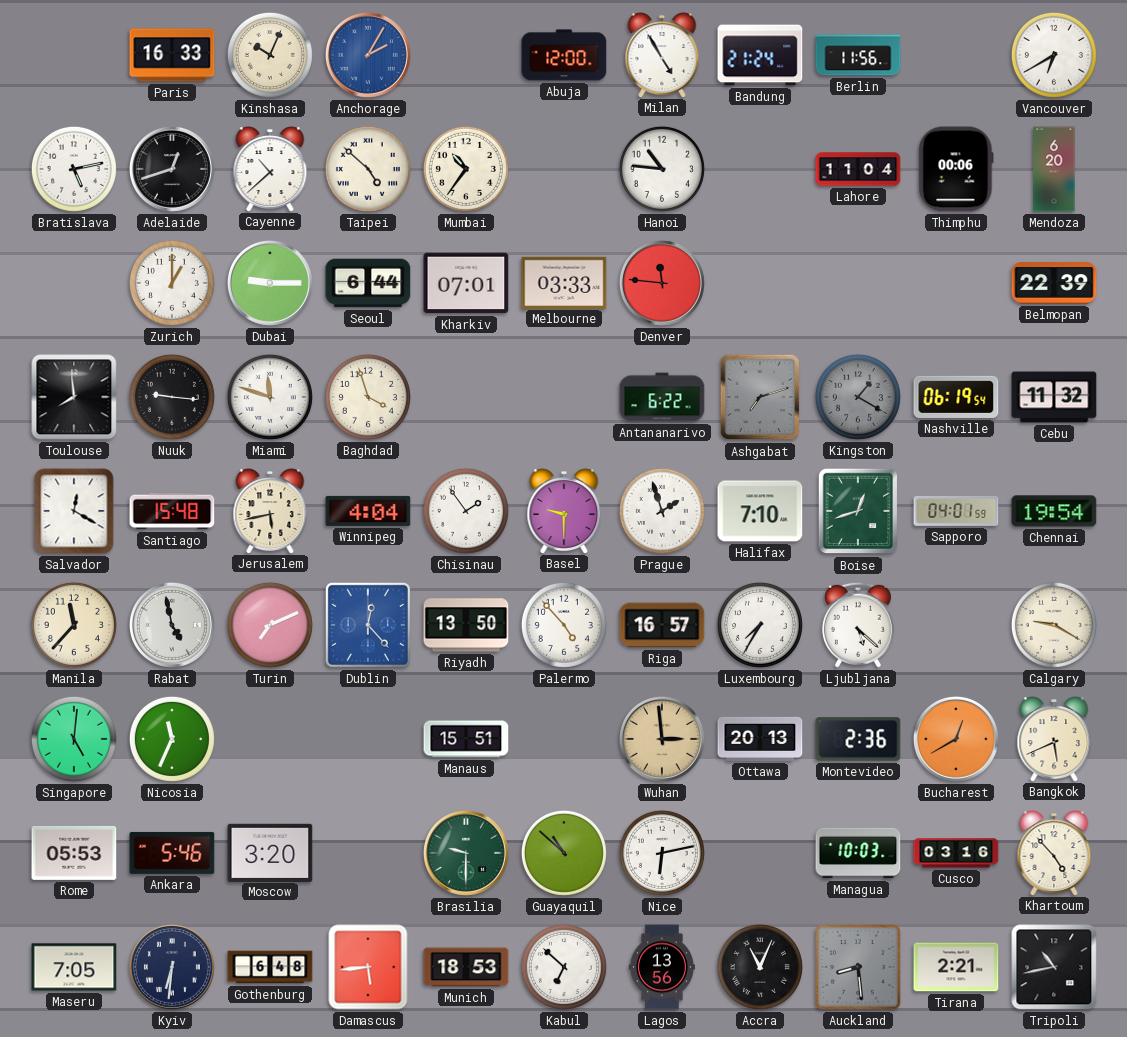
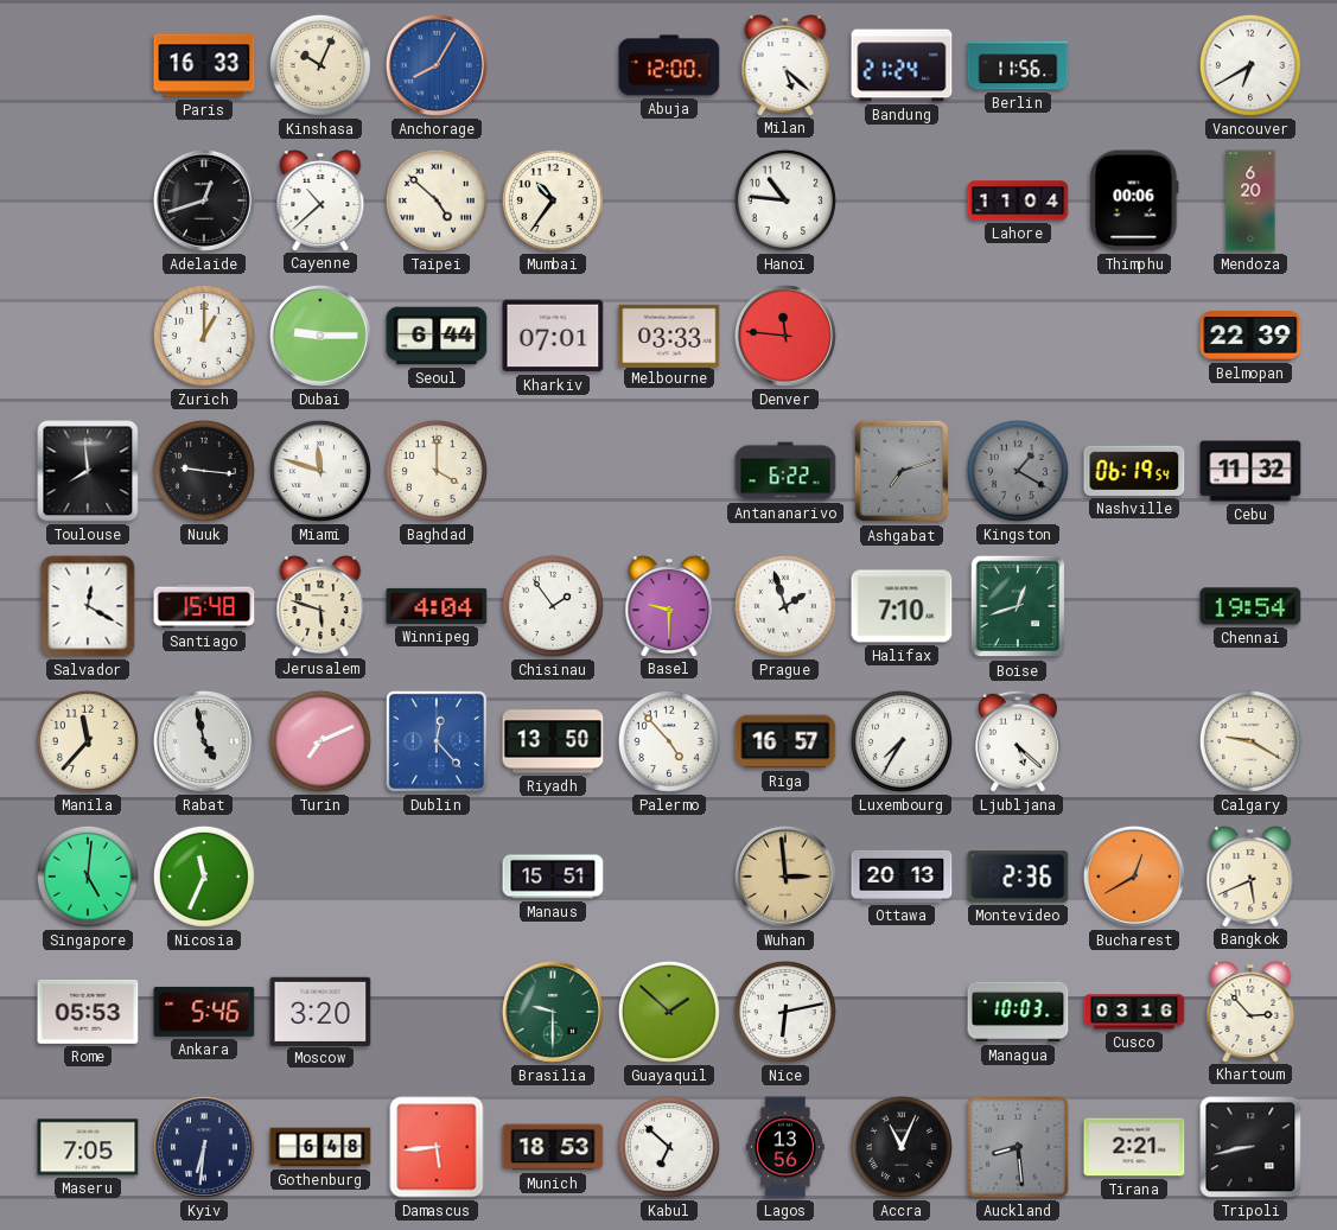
Anchorage: 2:05 -> 8:05
Milan: 4:55 -> 5:22
Bratislava: 5:13 -> none
Baghdad: 3:57 -> 4:00
Jerusalem: 5:43 -> 5:48
Sapporo: 04:01 -> none
Guayaquil: 10:52 -> 1:52
Khartoum: 4:53 -> 2:53
Tripoli: 10:43 -> 8:43
